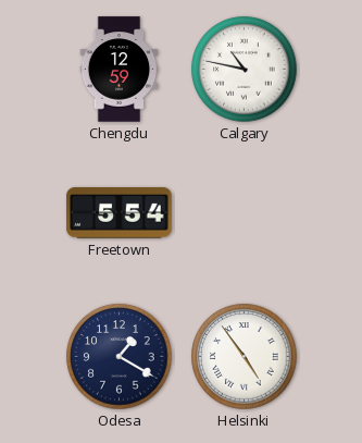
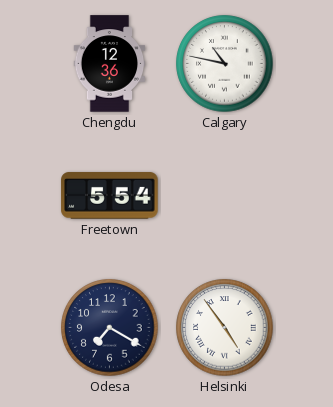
Chengdu: 12:59 -> 12:36
Odesa: 1:20 -> 7:20
